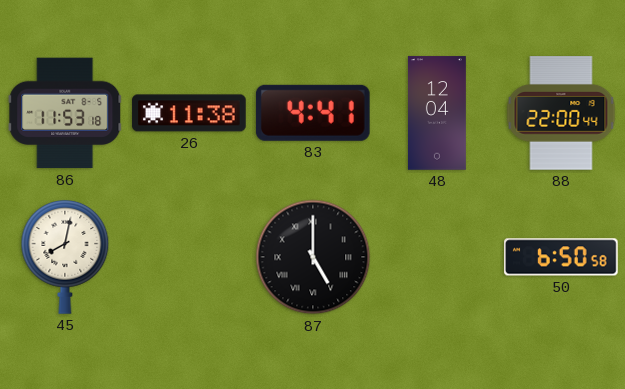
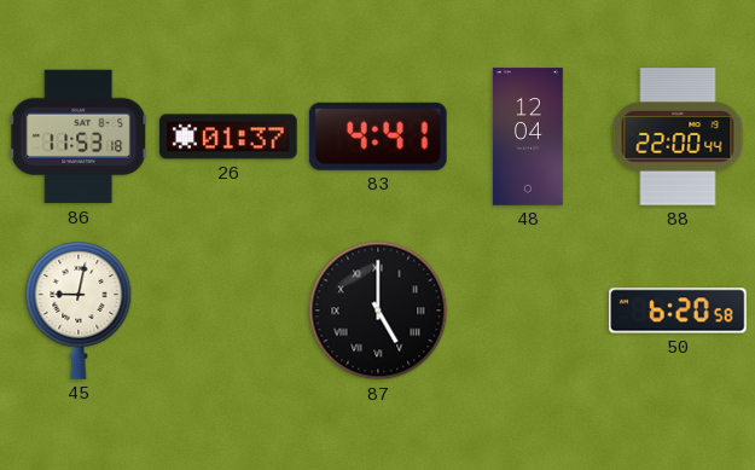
26: 11:38 -> 01:37
45: 8:02 -> 9:02
50: 6:50 -> 6:20
